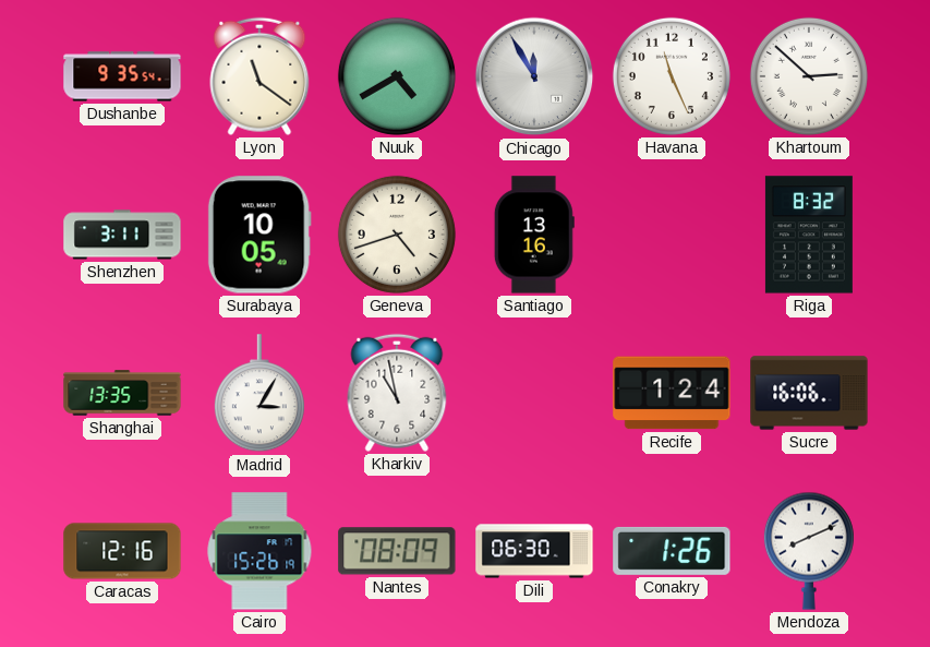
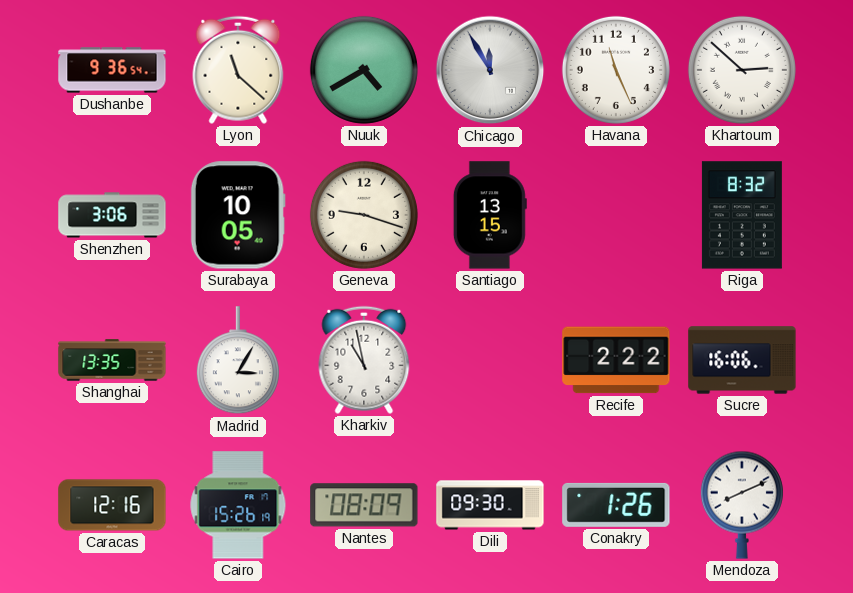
Dushanbe: 9:35 -> 9:36
Lyon: 11:21 -> 11:22
Shenzhen: 3:11 -> 3:06
Geneva: 4:42 -> 9:18
Santiago: 13:16 -> 13:15
Recife: 1:24 -> 2:22
Dili: 06:30 -> 09:30
